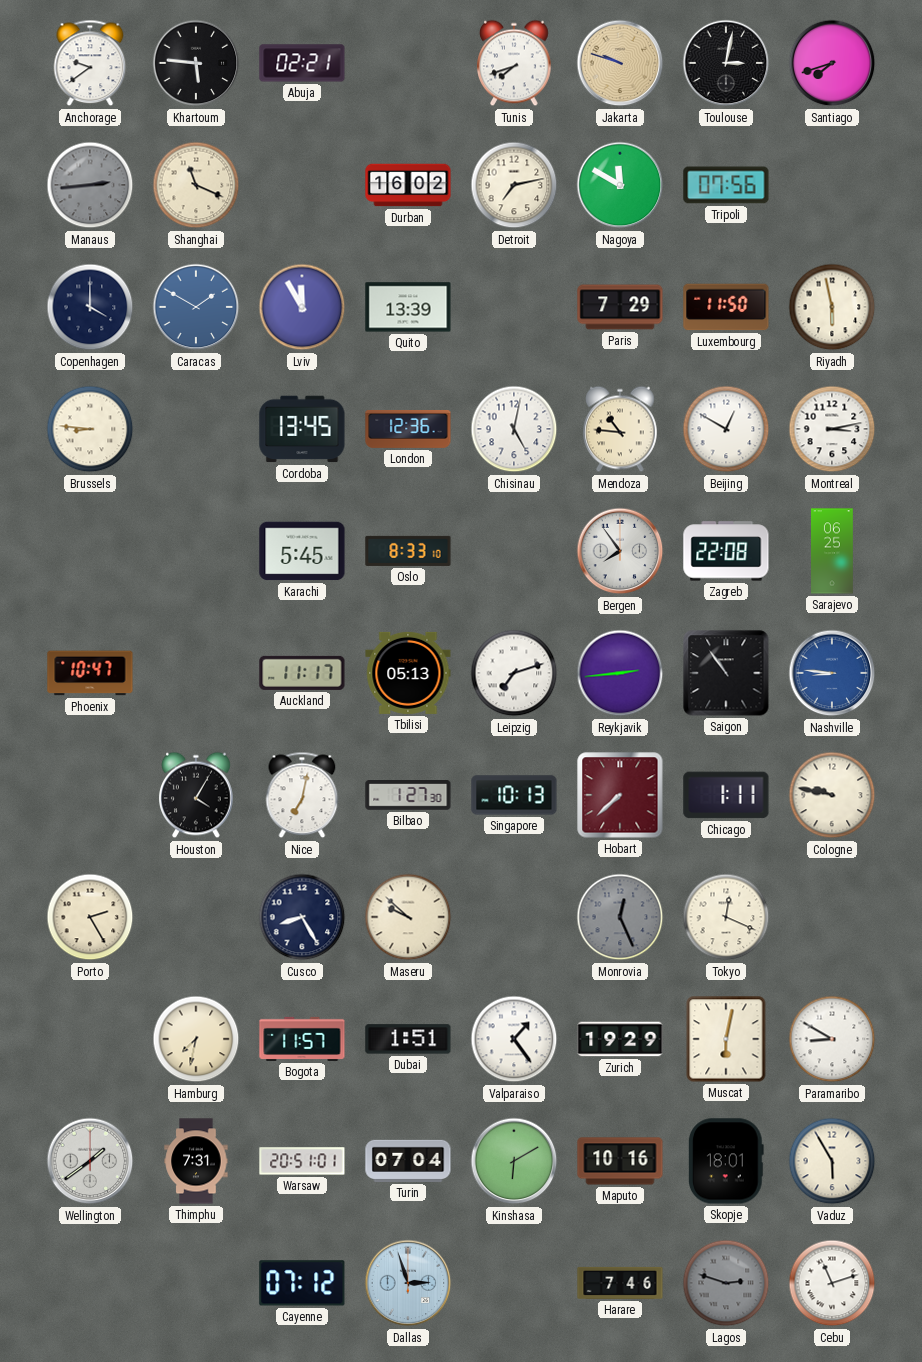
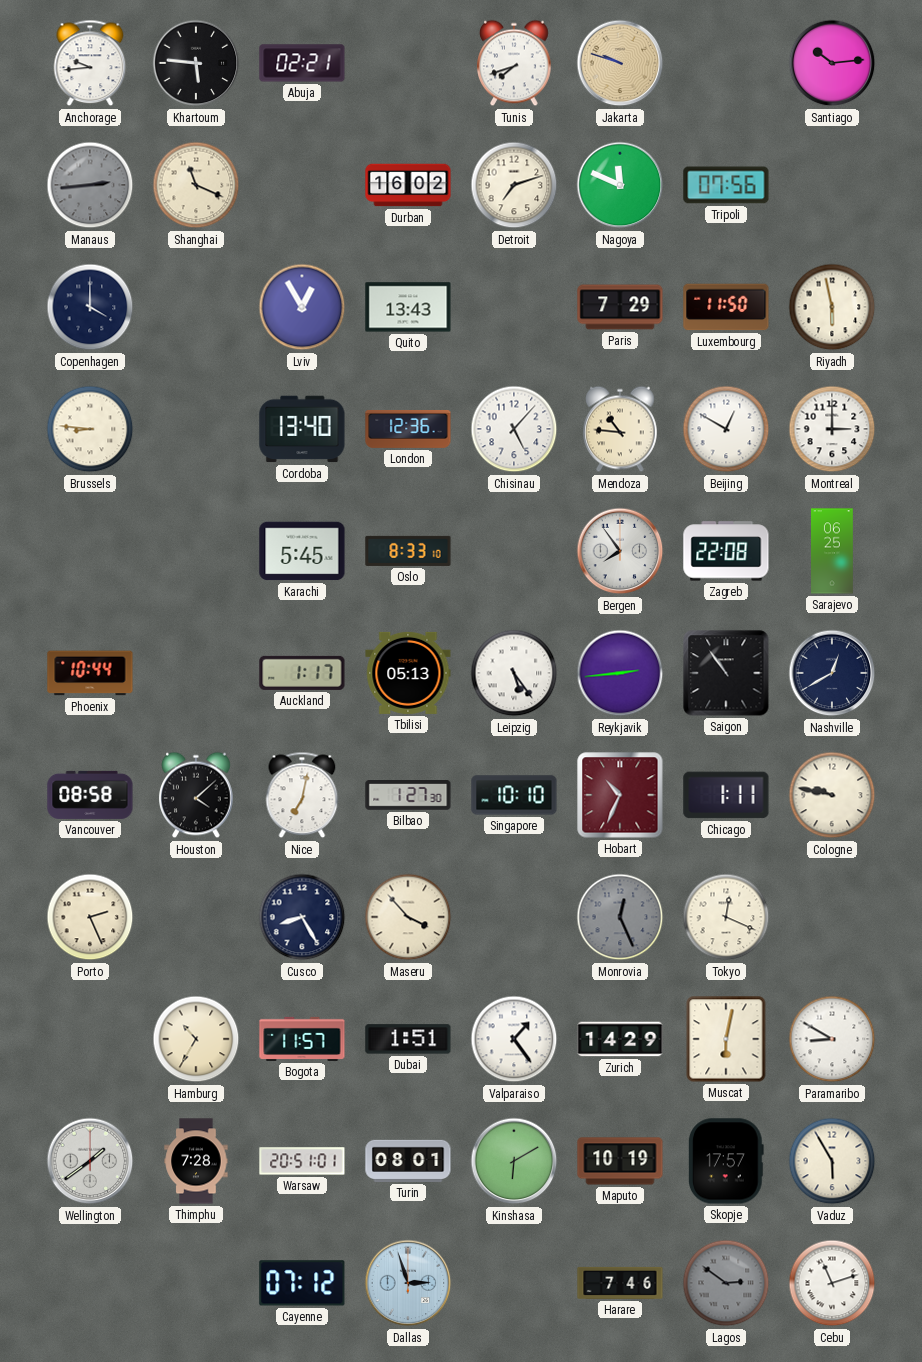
Anchorage: 9:39 -> 9:44
Toulouse: 3:02 -> none
Santiago: 7:42 -> 10:14
Detroit: 7:13 -> 7:12
Nagoya: 11:50 -> 11:49
Caracas: 1:50 -> none
Lviv: 11:55 -> 12:55
Quito: 13:39 -> 13:43
Cordoba: 13:45 -> 13:40
Chisinau: 5:02 -> 5:07
Montreal: 3:13 -> 3:00
Phoenix: 10:47 -> 10:44
Auckland: 11:17 -> 1:17
Leipzig: 7:12 -> 5:24
Nashville: 8:46 -> 12:40
Nashville dial: blue -> navy
Vancouver: none -> 08:58
Houston: 4:05 -> 4:08
Singapore: 10:13 -> 10:10
Hobart: 7:38 -> 10:34
Porto: 2:25 -> 2:26
Maseru: 9:52 -> 3:53
Hamburg: 7:32 -> 10:35
Zurich: 19:29 -> 14:29
Thimphu: 7:31 -> 7:28
Turin: 07:04 -> 08:01
Maputo: 10:16 -> 10:19
Skopje: 18:01 -> 17:57
Lagos: 2:48 -> 2:51
